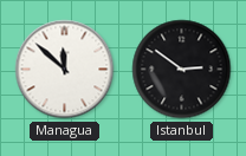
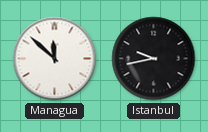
Istanbul: 2:51 -> 9:43
